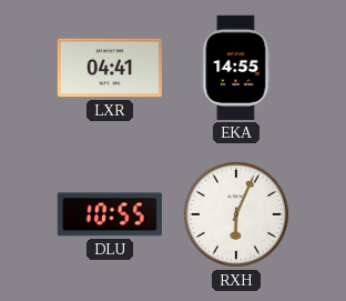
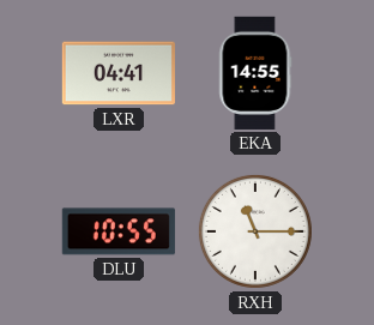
RXH: 6:04 -> 11:15
